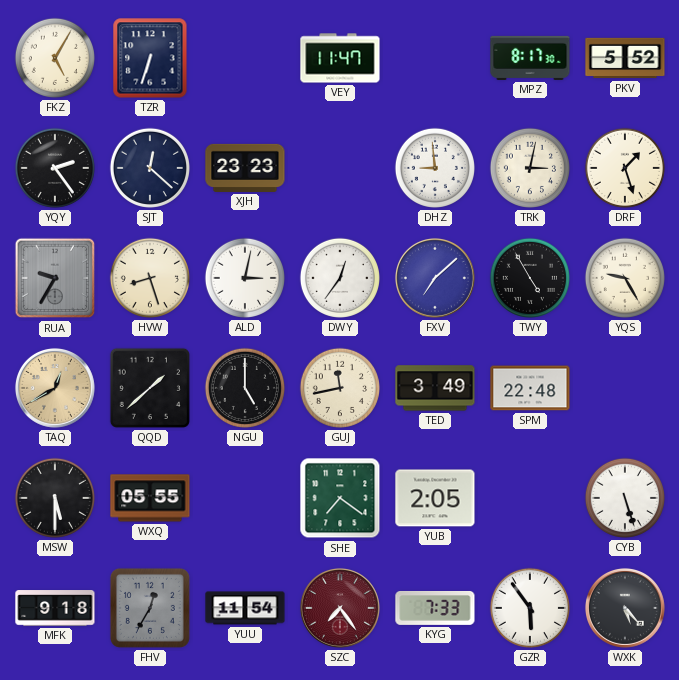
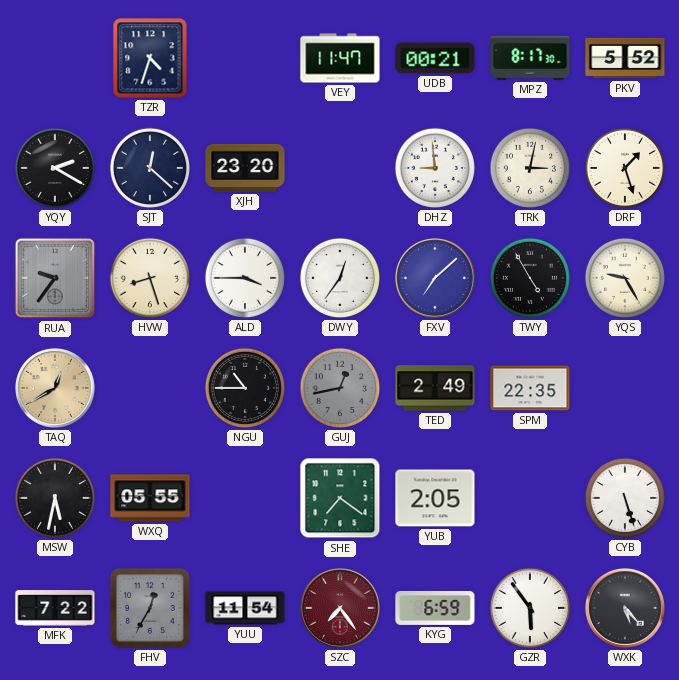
FKZ: 5:05 -> none
TZR: 6:33 -> 4:33
UDB: none -> 00:21
YQY: 2:24 -> 2:20
XJH: 23:23 -> 23:20
RUA: 9:35 -> 9:36
ALD: 3:02 -> 3:45
QQD: 1:38 -> none
NGU: 5:00 -> 10:45
GUJ: 11:43 -> 12:43
GUJ dial: cream -> grey
TED: 3:49 -> 2:49
SPM: 22:48 -> 22:35
MSW: 5:30 -> 5:32
MFK: 9:18 -> 7:22
KYG: 7:33 -> 6:59
